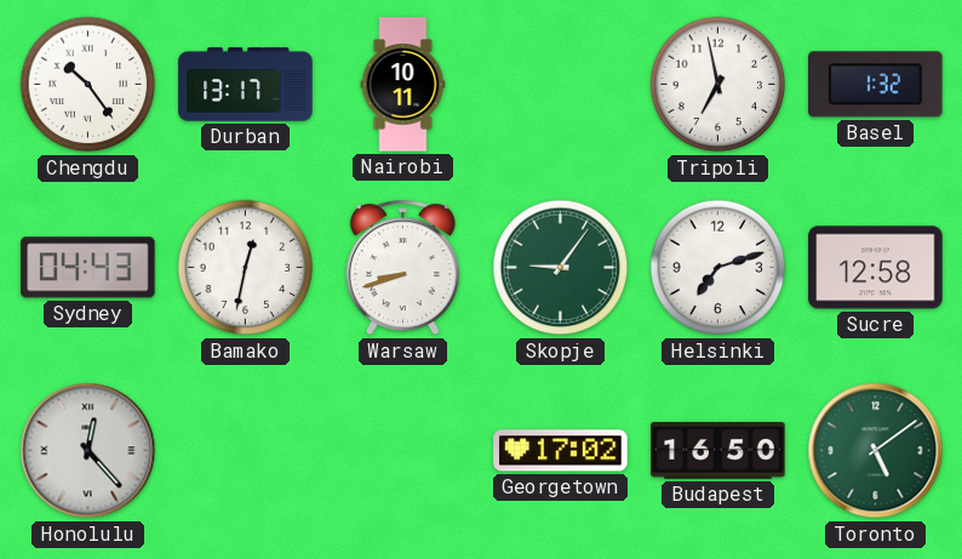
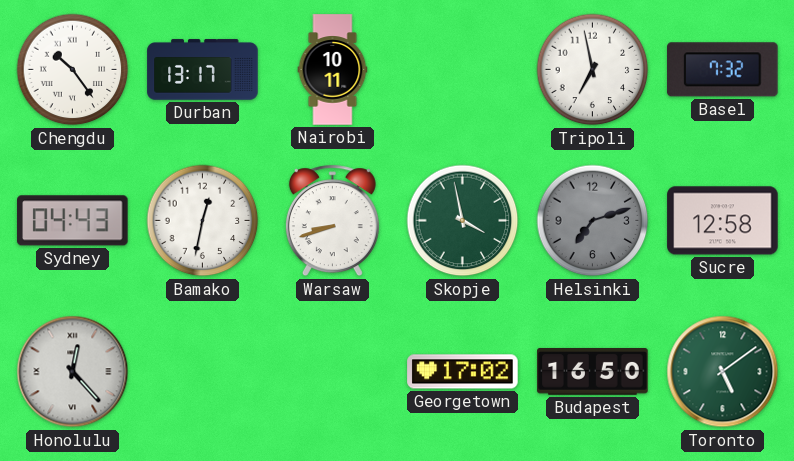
Basel: 1:32 -> 7:32
Skopje: 9:06 -> 3:58
Helsinki dial: white -> grey
